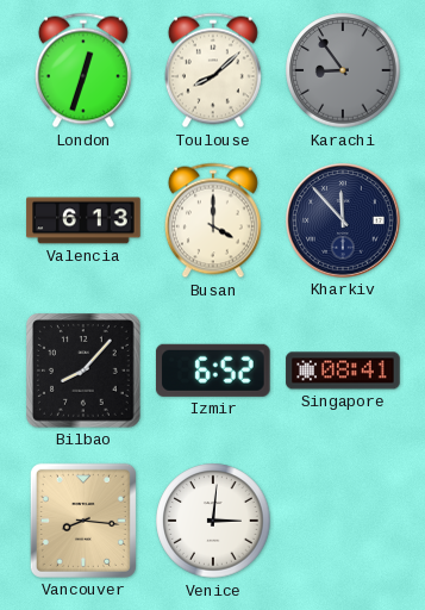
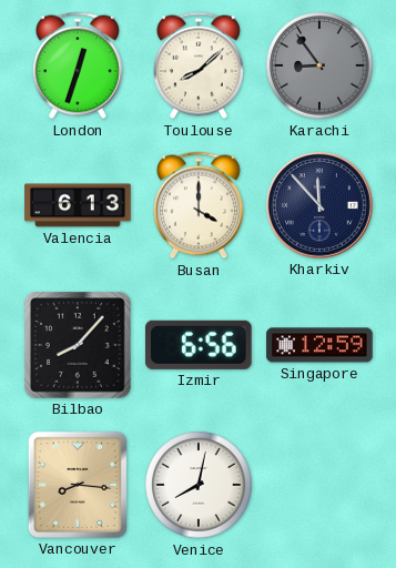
Izmir: 6:52 -> 6:56
Singapore: 08:41 -> 12:59
Venice: 3:01 -> 8:02
